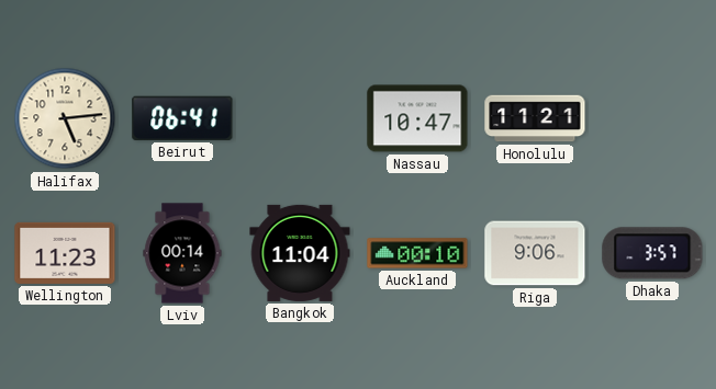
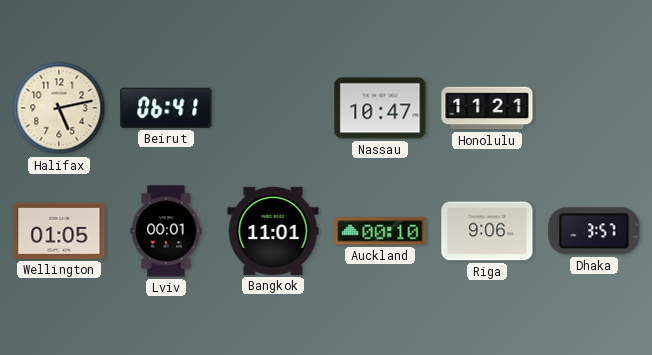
Halifax: 5:14 -> 5:13
Wellington: 11:23 -> 01:05
Lviv: 00:14 -> 00:01
Bangkok: 11:04 -> 11:01
